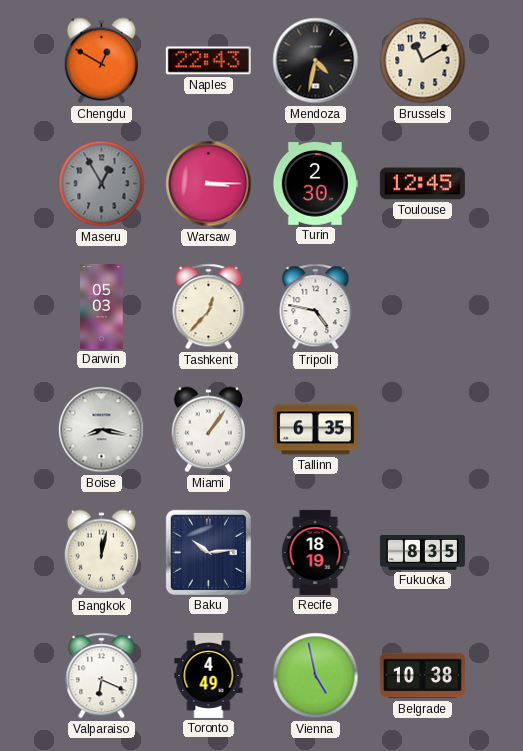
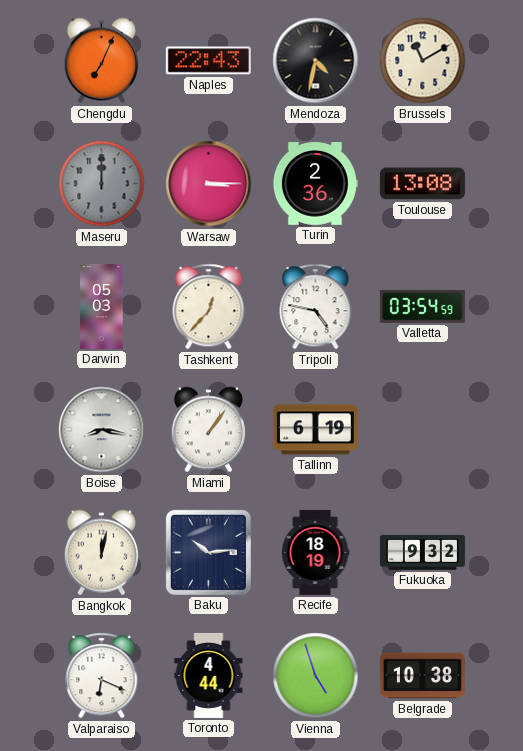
Chengdu: 12:50 -> 7:04
Maseru: 12:55 -> 12:00
Turin: 2:30 -> 2:36
Toulouse: 12:45 -> 13:08
Valletta: none -> 03:54
Tallinn: 6:35 -> 6:19
Fukuoka: 8:35 -> 9:32
Toronto: 4:49 -> 4:44
Vienna: 4:58 -> 4:57
